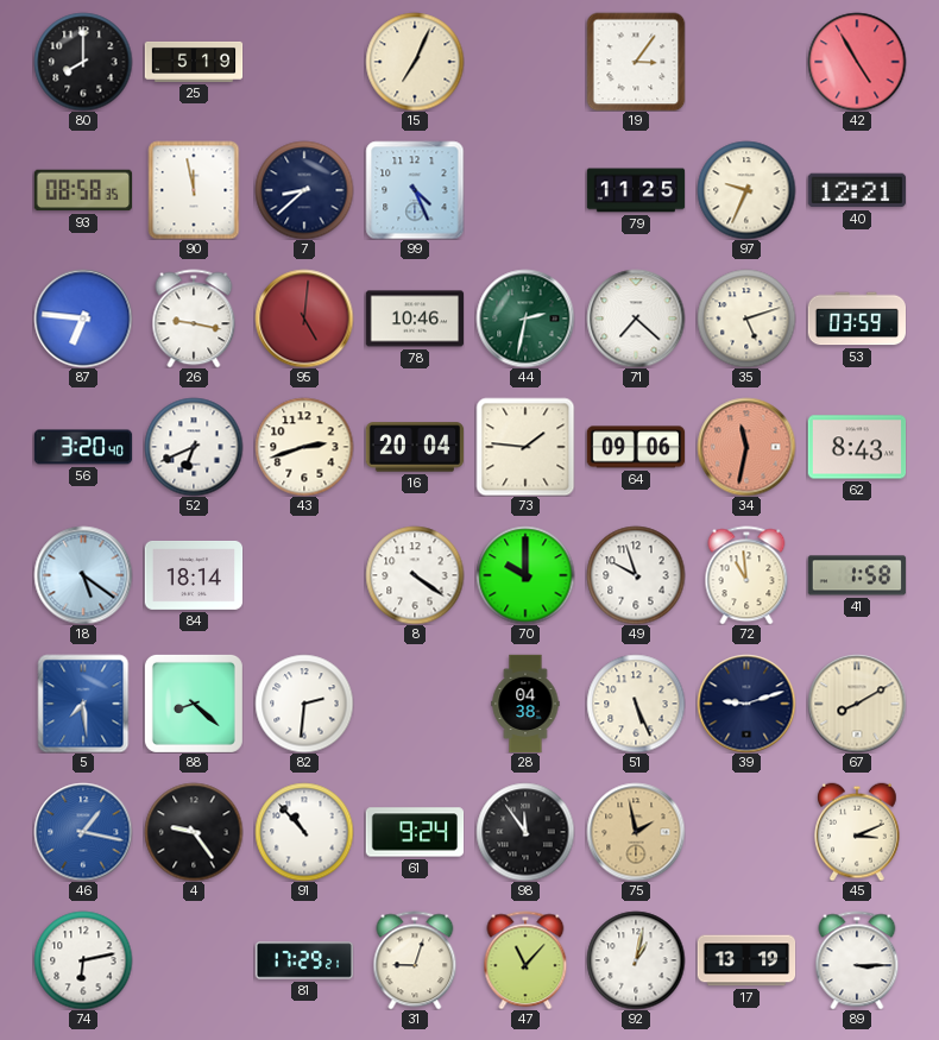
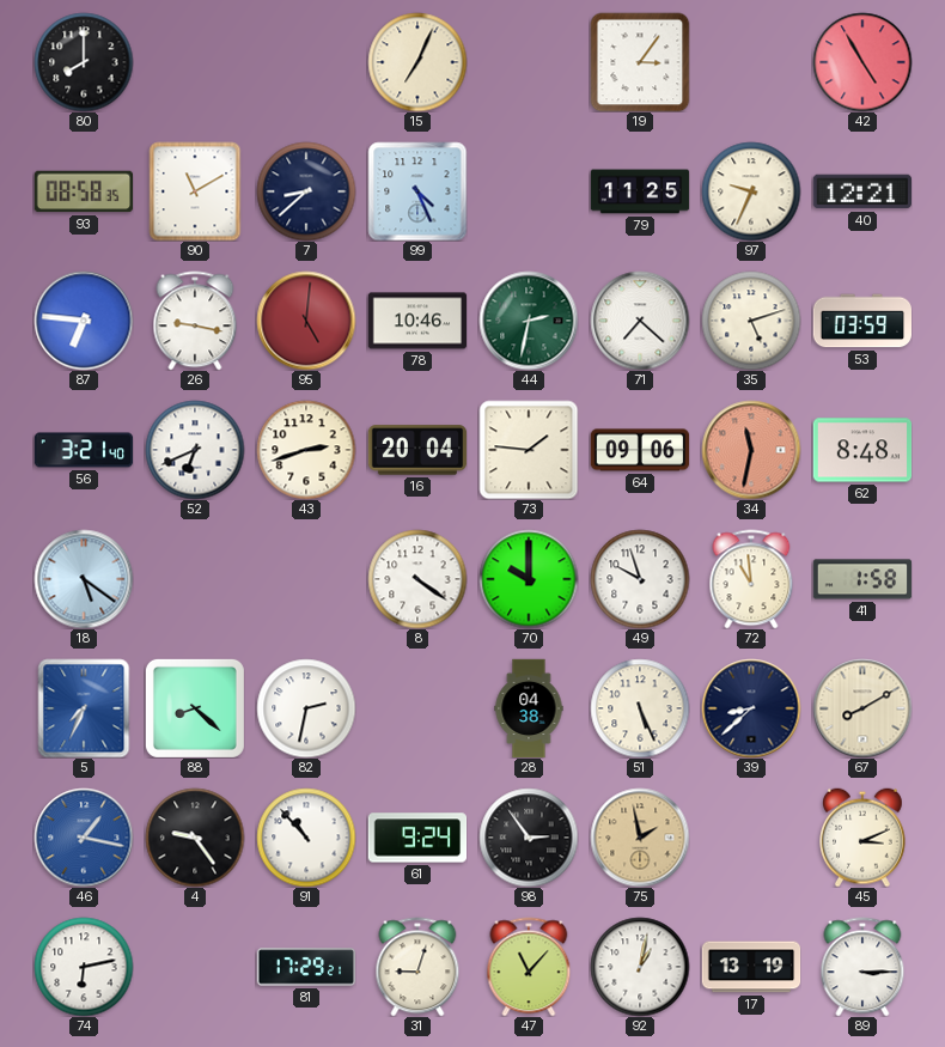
25: 5:19 -> none
90: 11:58 -> 11:10
56: 3:20 -> 3:21
62: 8:43 -> 8:48
84: 18:14 -> none
5: 7:29 -> 7:34
82: 2:31 -> 2:32
39: 9:12 -> 8:38
98: 11:54 -> 2:54
